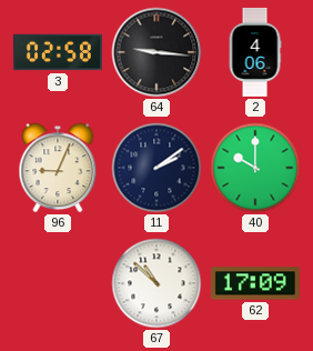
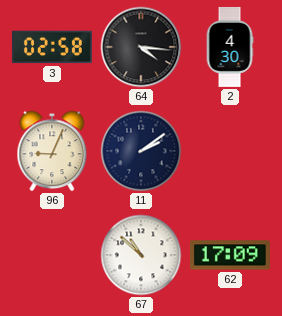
64: 9:16 -> 4:16
2: 4:06 -> 4:30
40: 10:00 -> none
